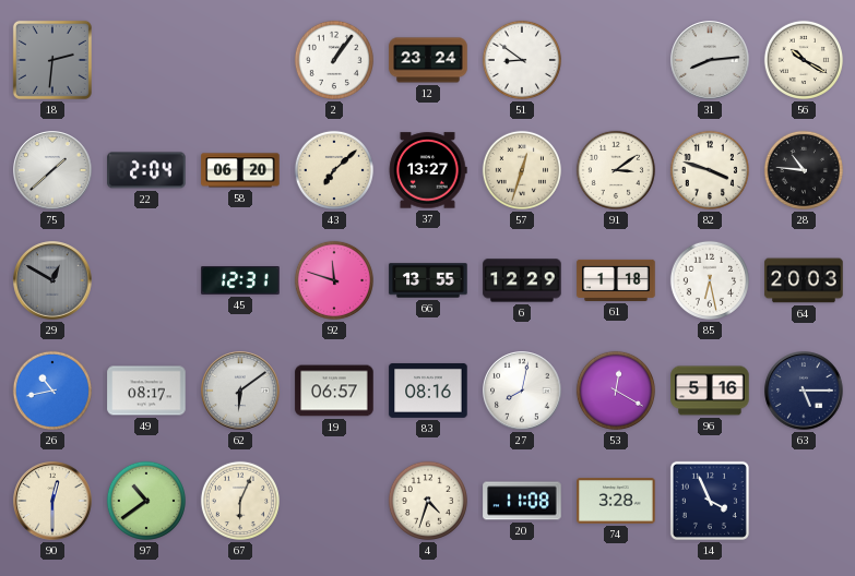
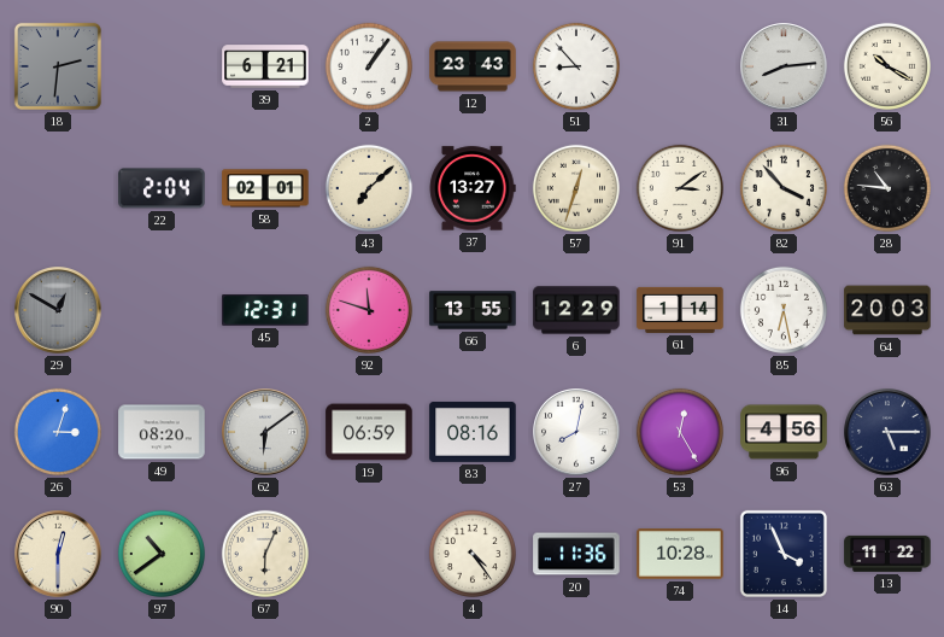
39: none -> 6:21
12: 23:24 -> 23:43
51: 8:51 -> 8:53
75: 1:38 -> none
58: 06:20 -> 02:01
82: 3:48 -> 3:53
61: 1:18 -> 1:14
26: 10:43 -> 3:03
49: 08:17 -> 08:20
19: 06:57 -> 06:59
53: 12:20 -> 12:25
96: 5:16 -> 4:56
4: 4:33 -> 4:24
20: 11:08 -> 11:36
74: 3:28 -> 10:28
13: none -> 11:22
